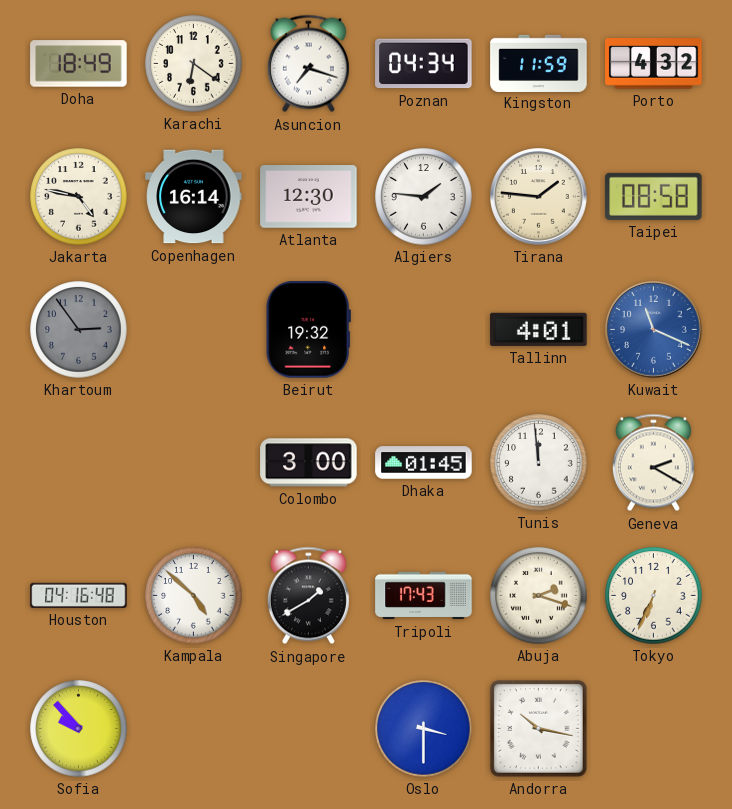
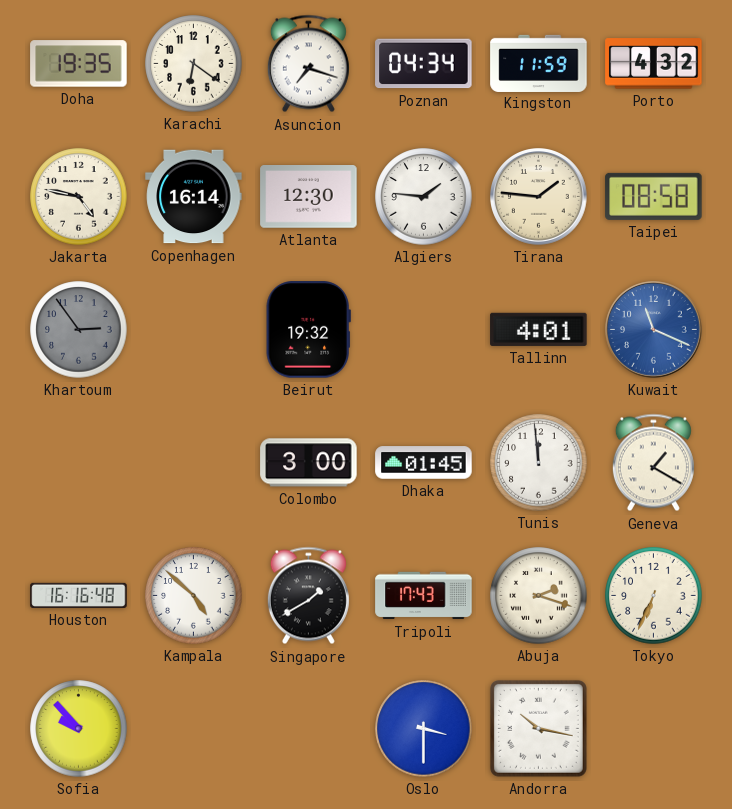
Doha: 18:49 -> 19:35
Geneva: 2:20 -> 1:20
Houston: 04:16 -> 16:16
